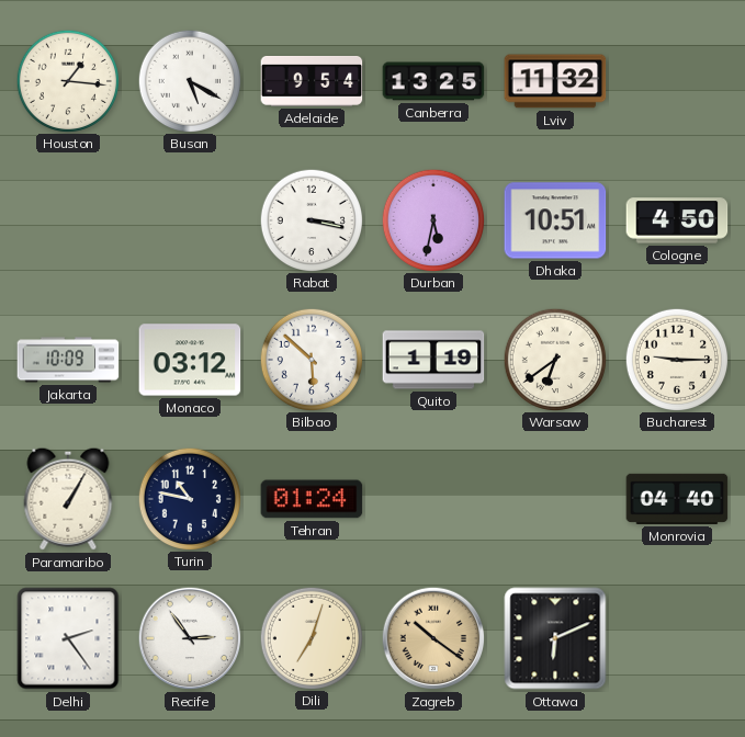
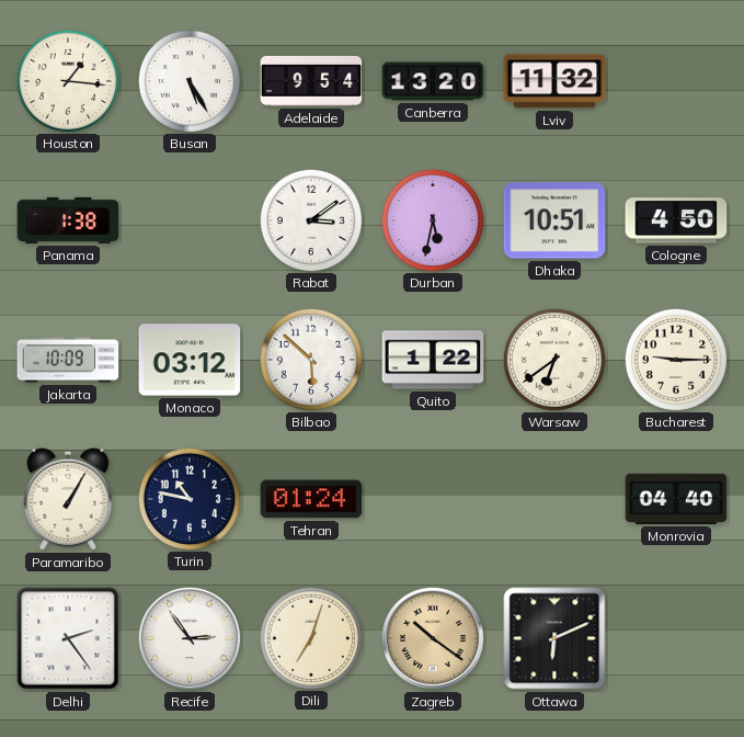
Busan: 5:20 -> 5:25
Canberra: 13:25 -> 13:20
Panama: none -> 1:38
Rabat: 3:17 -> 3:09
Quito: 1:19 -> 1:22
